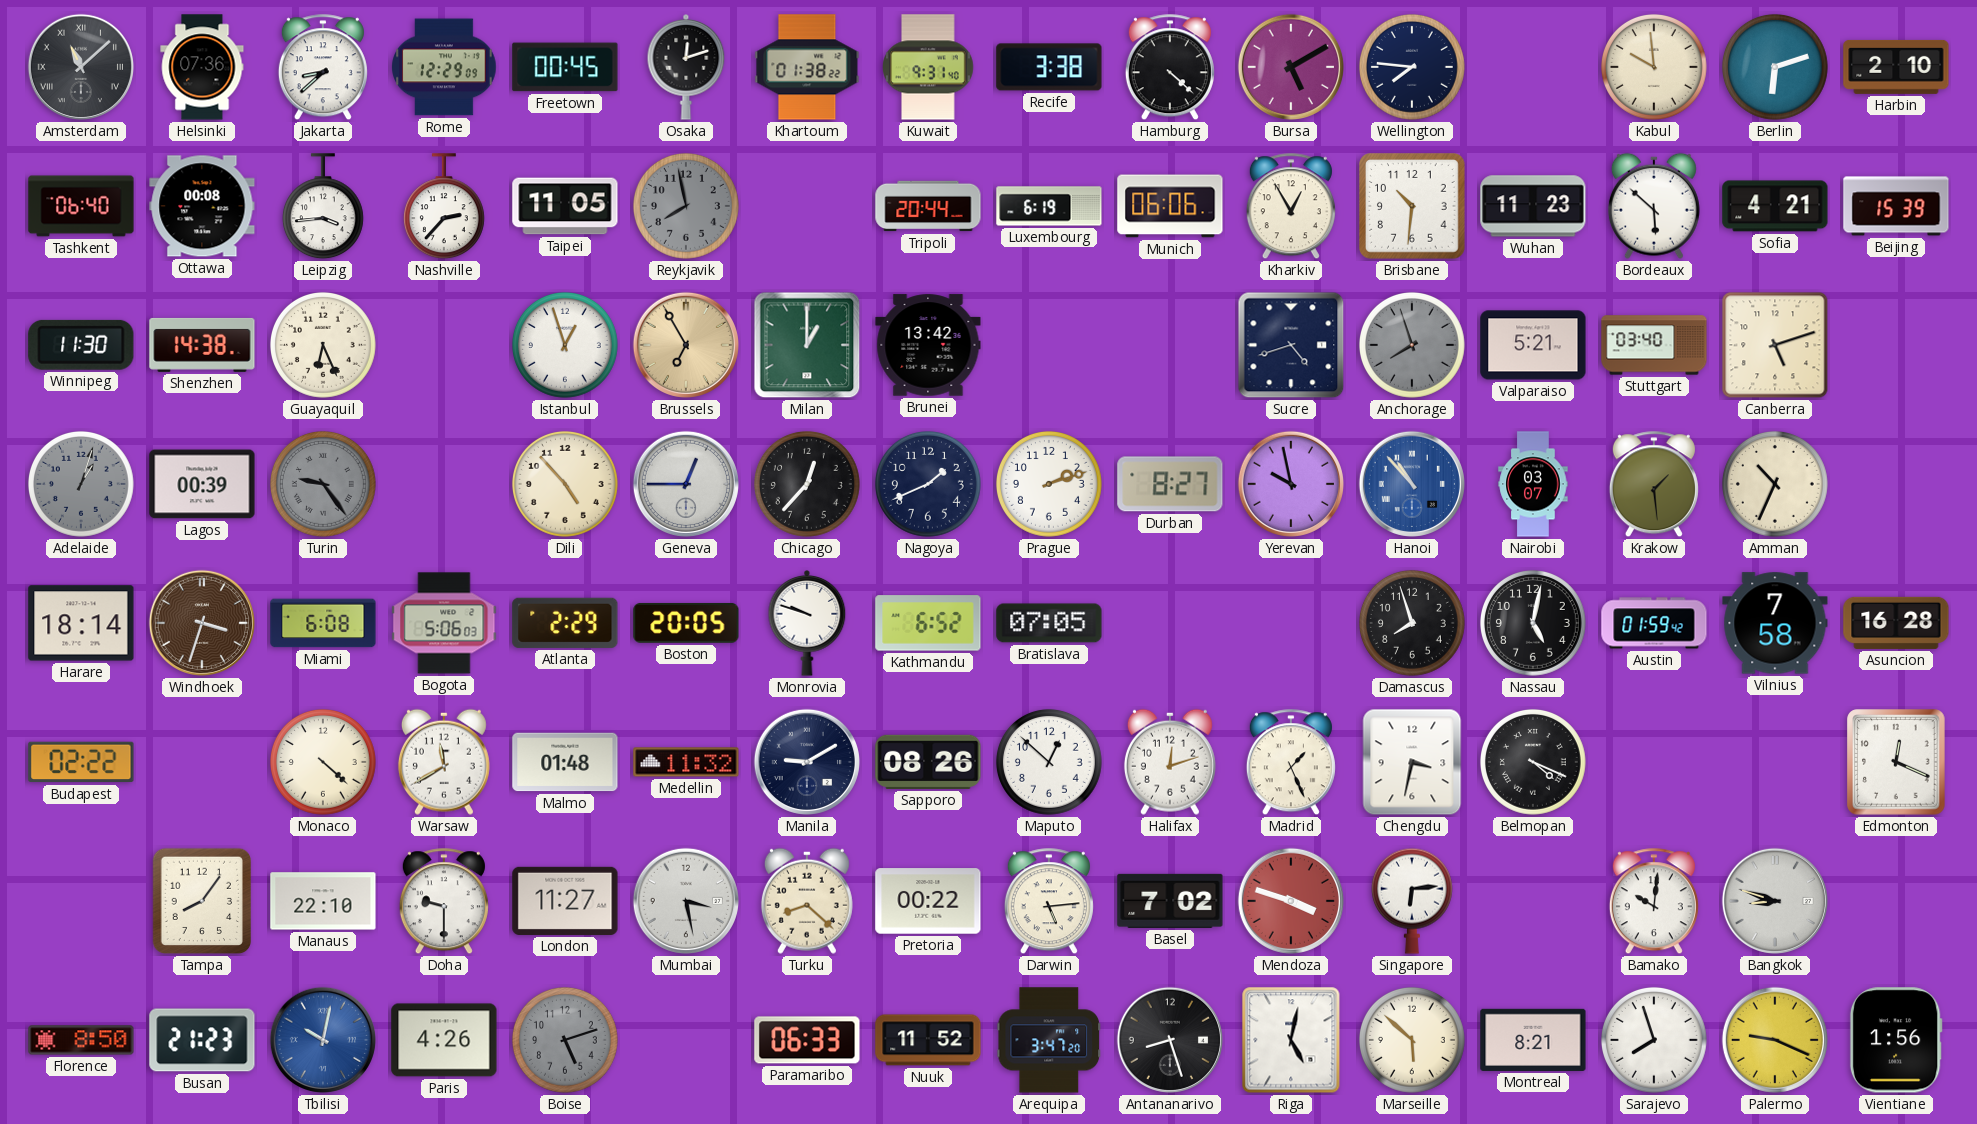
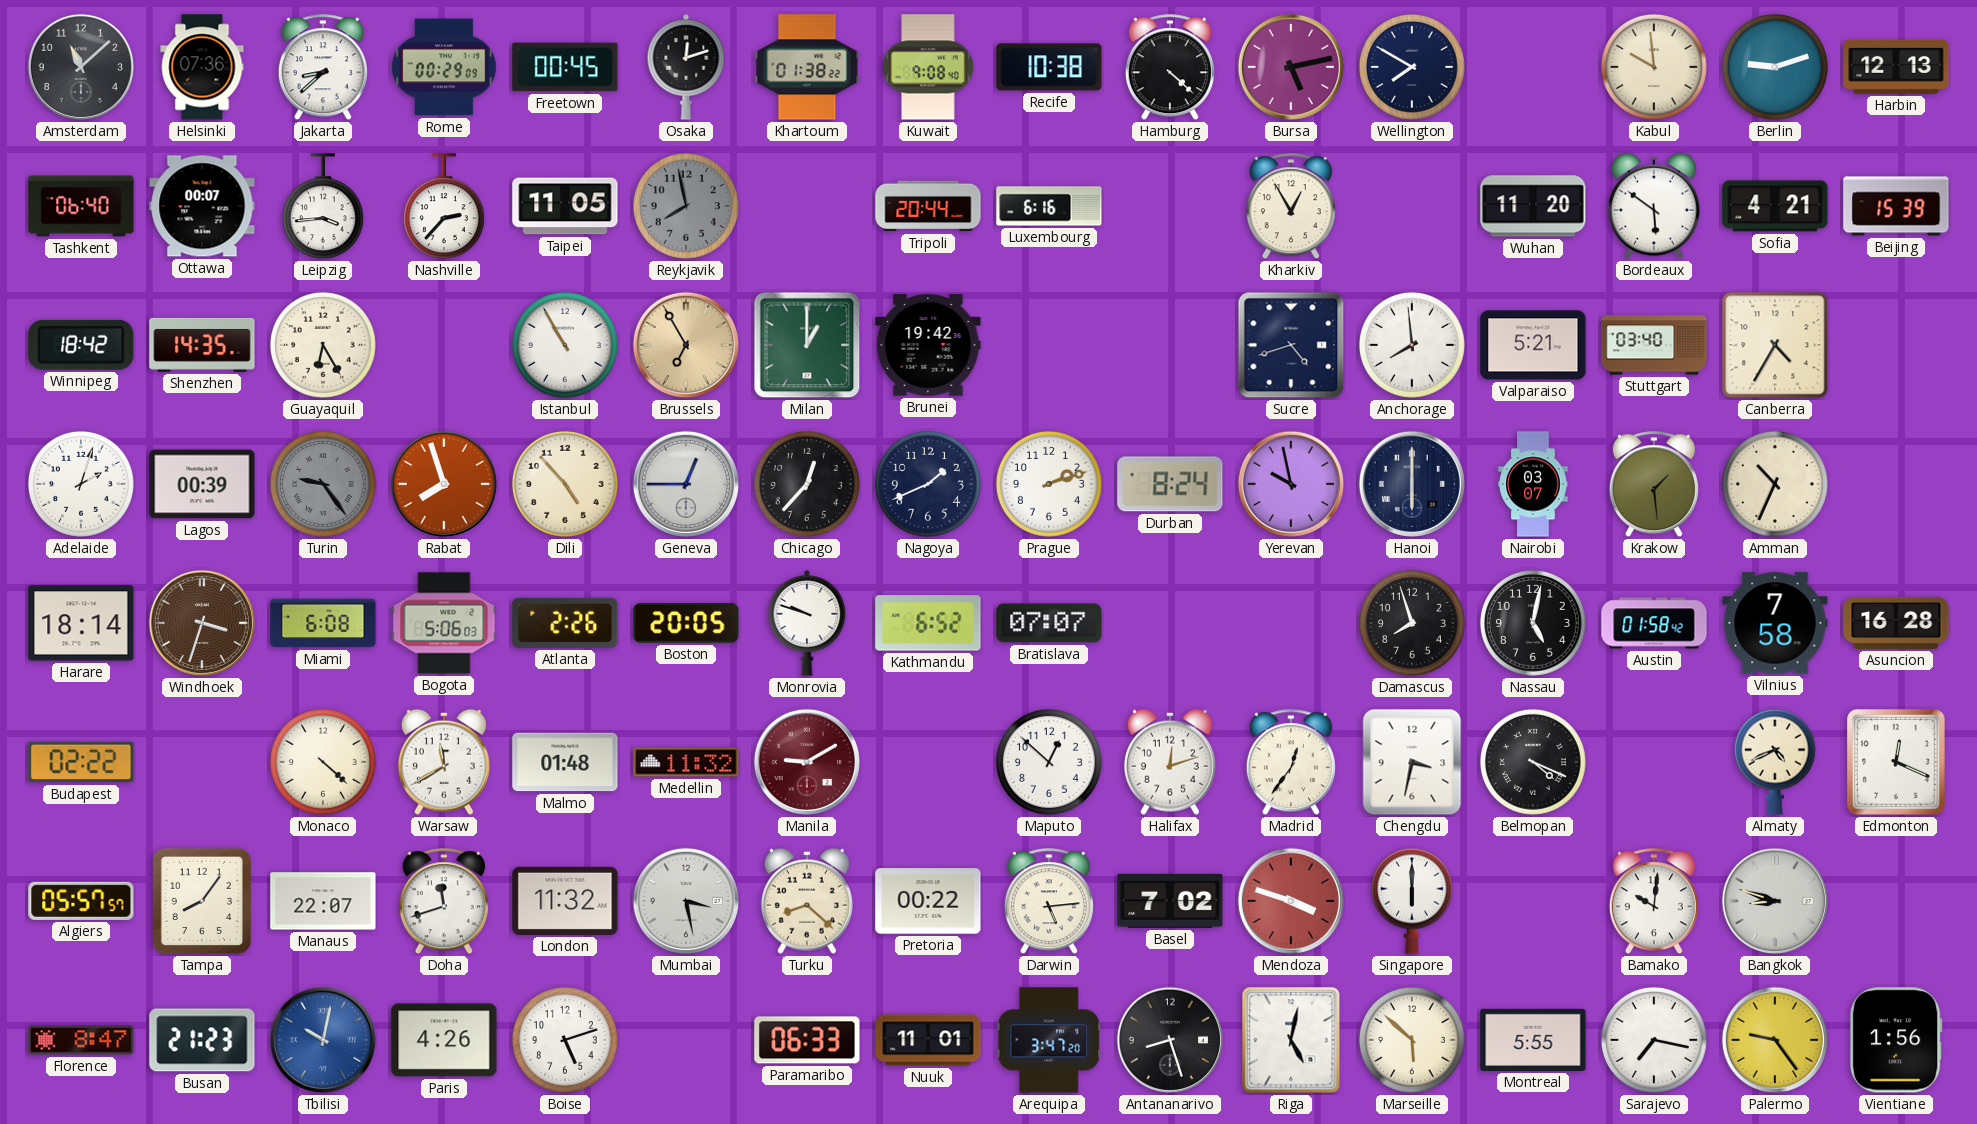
Amsterdam numerals: Roman -> Arabic
Rome: 12:29 -> 00:29
Kuwait: 9:31 -> 9:08
Recife: 3:38 -> 10:38
Bursa: 5:10 -> 5:13
Wellington: 7:46 -> 7:50
Berlin: 6:12 -> 9:12
Harbin: 2:10 -> 12:13
Ottawa: 00:08 -> 00:07
Luxembourg: 6:19 -> 6:16
Munich: 06:06 -> none
Brisbane: 10:31 -> none
Wuhan: 11:23 -> 11:20
Bordeaux: 5:52 -> 5:51
Winnipeg: 11:30 -> 18:42
Shenzhen: 14:38 -> 14:35
Guayaquil: 6:26 -> 6:25
Istanbul: 12:57 -> 10:55
Brunei: 13:42 -> 19:42
Anchorage: 7:57 -> 7:59
Anchorage dial: grey -> white
Canberra: 5:12 -> 4:35
Adelaide: 1:03 -> 2:03
Adelaide dial: grey -> white
Rabat: none -> 7:57
Durban: 8:27 -> 8:24
Hanoi: 10:53 -> 6:00
Hanoi dial: blue -> navy
Atlanta: 2:29 -> 2:26
Bratislava: 07:05 -> 07:07
Austin: 01:59 -> 01:58
Manila dial: navy -> burgundy
Sapporo: 08:26 -> none
Madrid: 1:26 -> 12:36
Almaty: none -> 4:41
Algiers: none -> 05:57
Manaus: 22:10 -> 22:07
Doha: 9:30 -> 11:42
London: 11:27 -> 11:32
Singapore: 6:14 -> 6:00
Florence: 8:50 -> 8:47
Boise dial: grey -> white
Nuuk: 11:52 -> 11:01
Montreal: 8:21 -> 5:55
Sarajevo: 7:57 -> 7:17
Palermo: 9:19 -> 9:24
